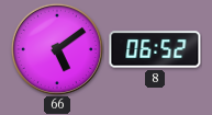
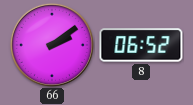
66: 5:09 -> 2:09
